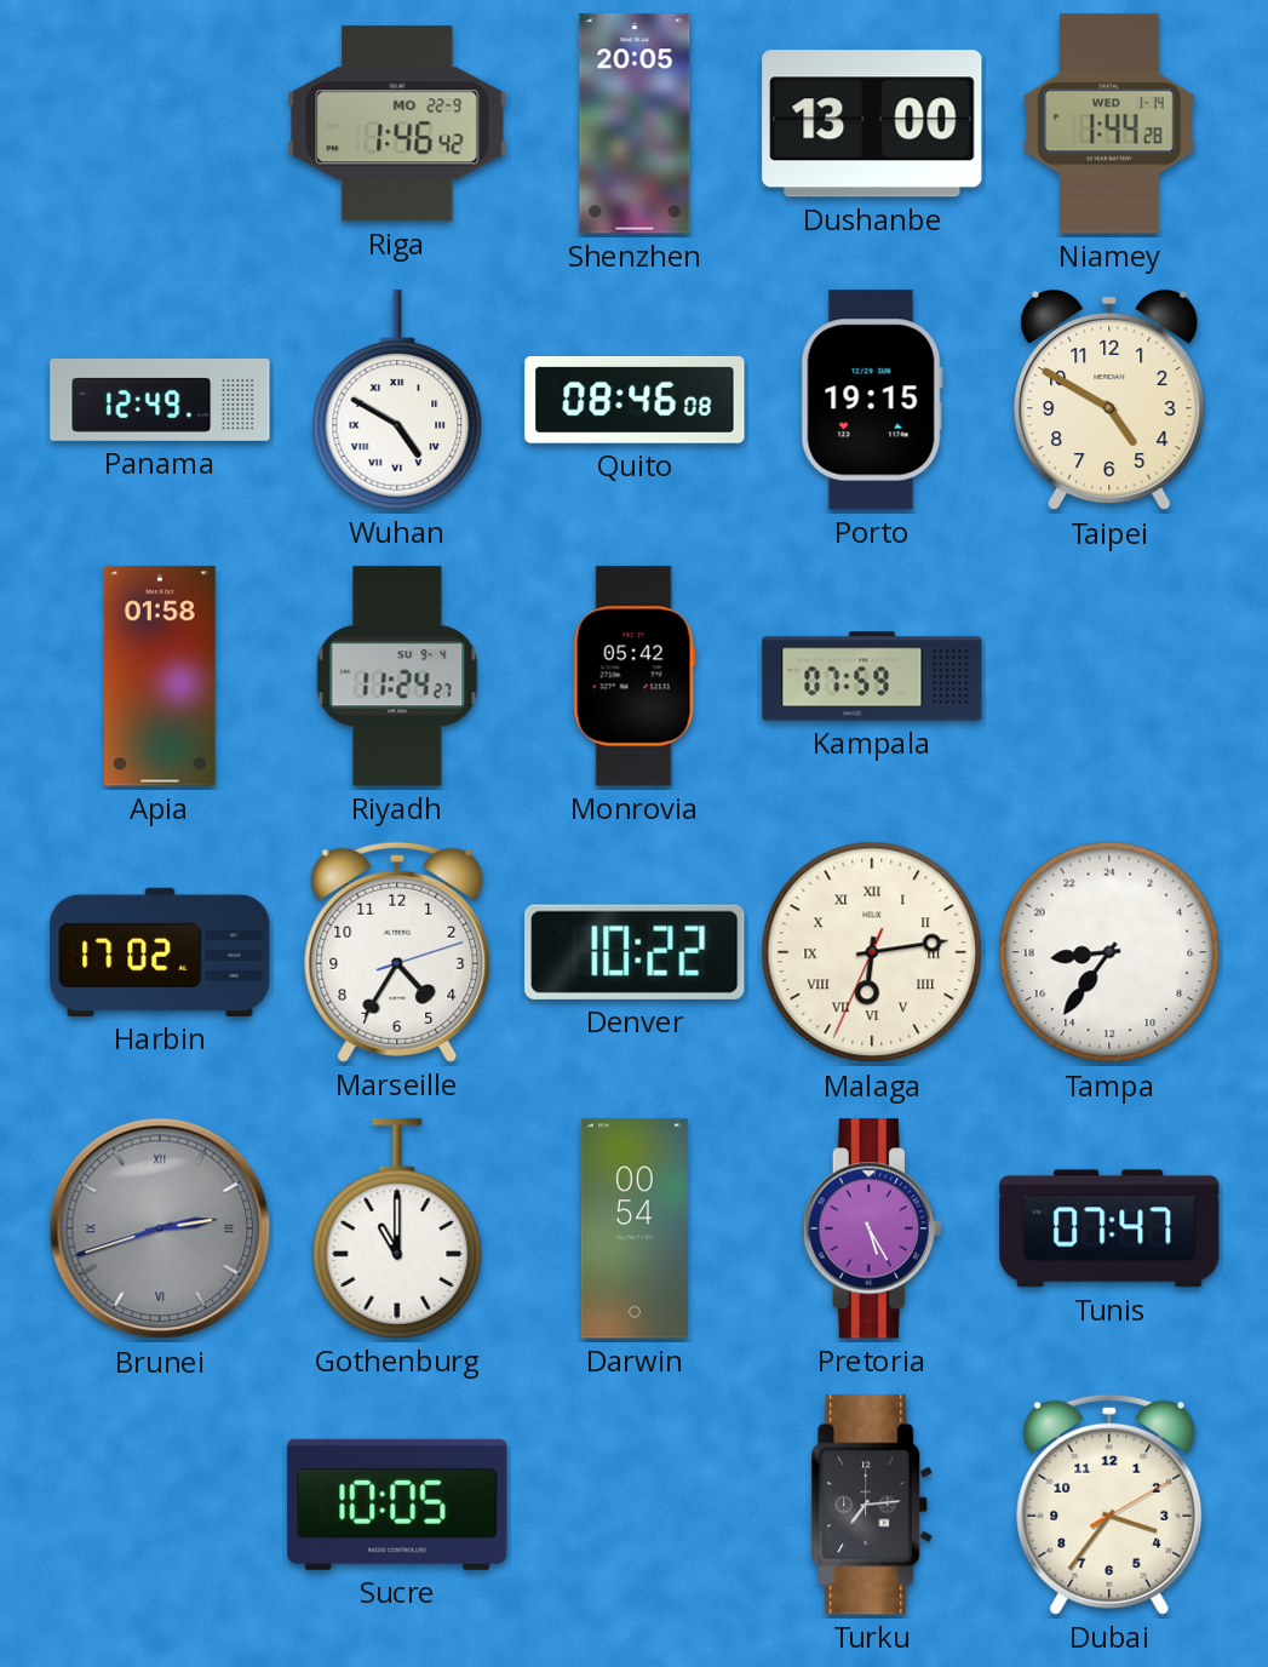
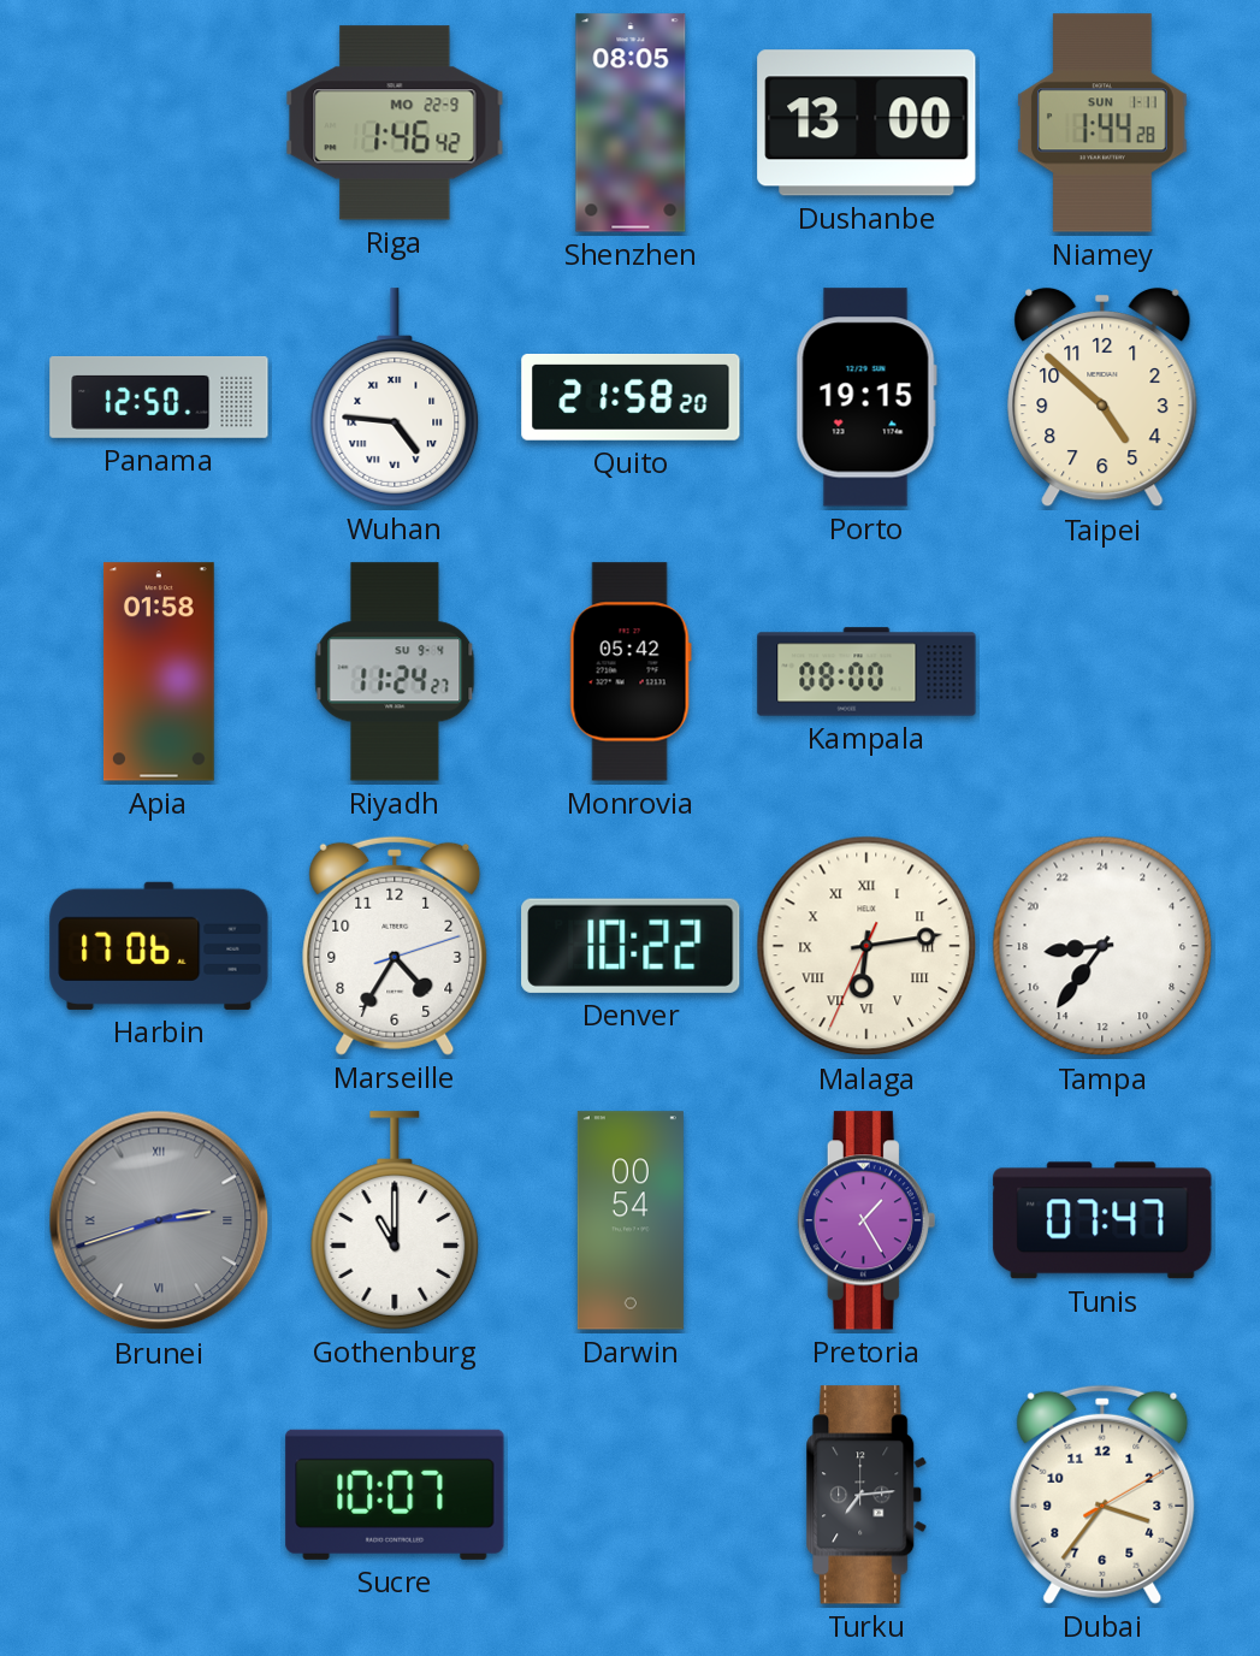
Shenzhen: 20:05 -> 08:05
Niamey date: WED 1-14 -> SUN 1-11
Panama: 12:49 -> 12:50
Wuhan: 4:50 -> 4:46
Quito: 08:46 -> 21:58
Taipei: 4:50 -> 4:52
Kampala: 07:59 -> 08:00
Harbin: 17:02 -> 17:06
Pretoria: 5:25 -> 1:25
Sucre: 10:05 -> 10:07
